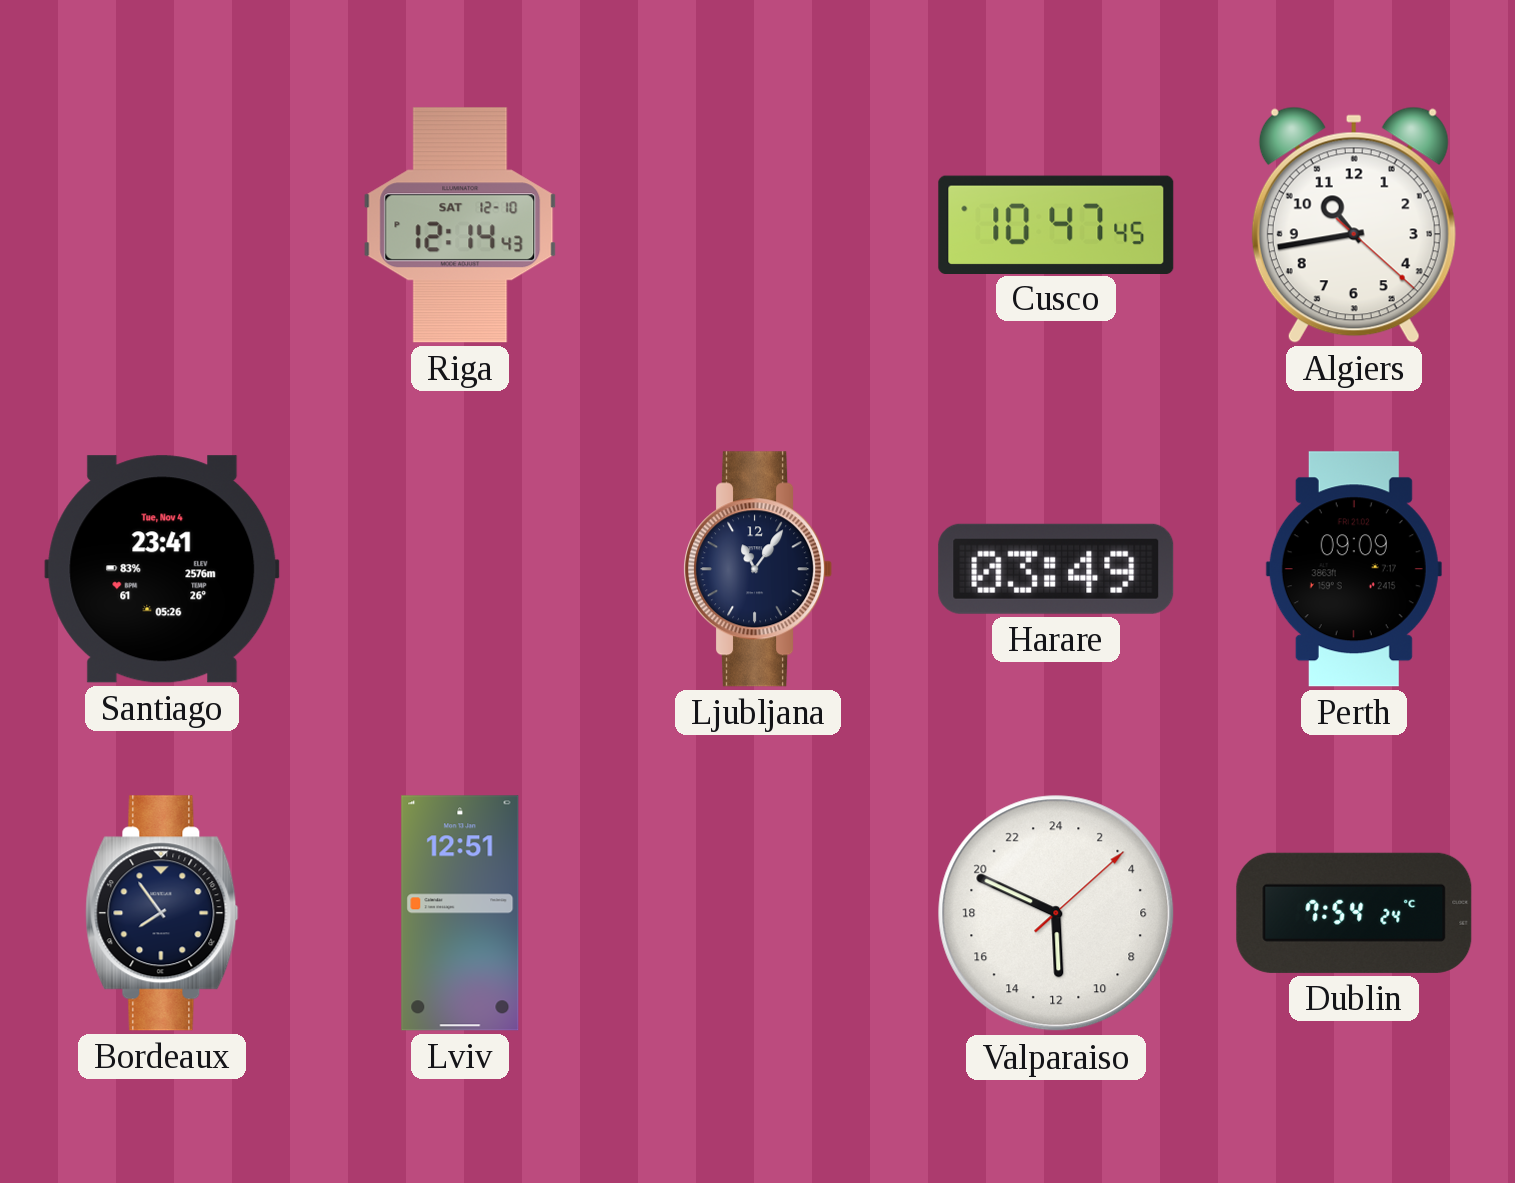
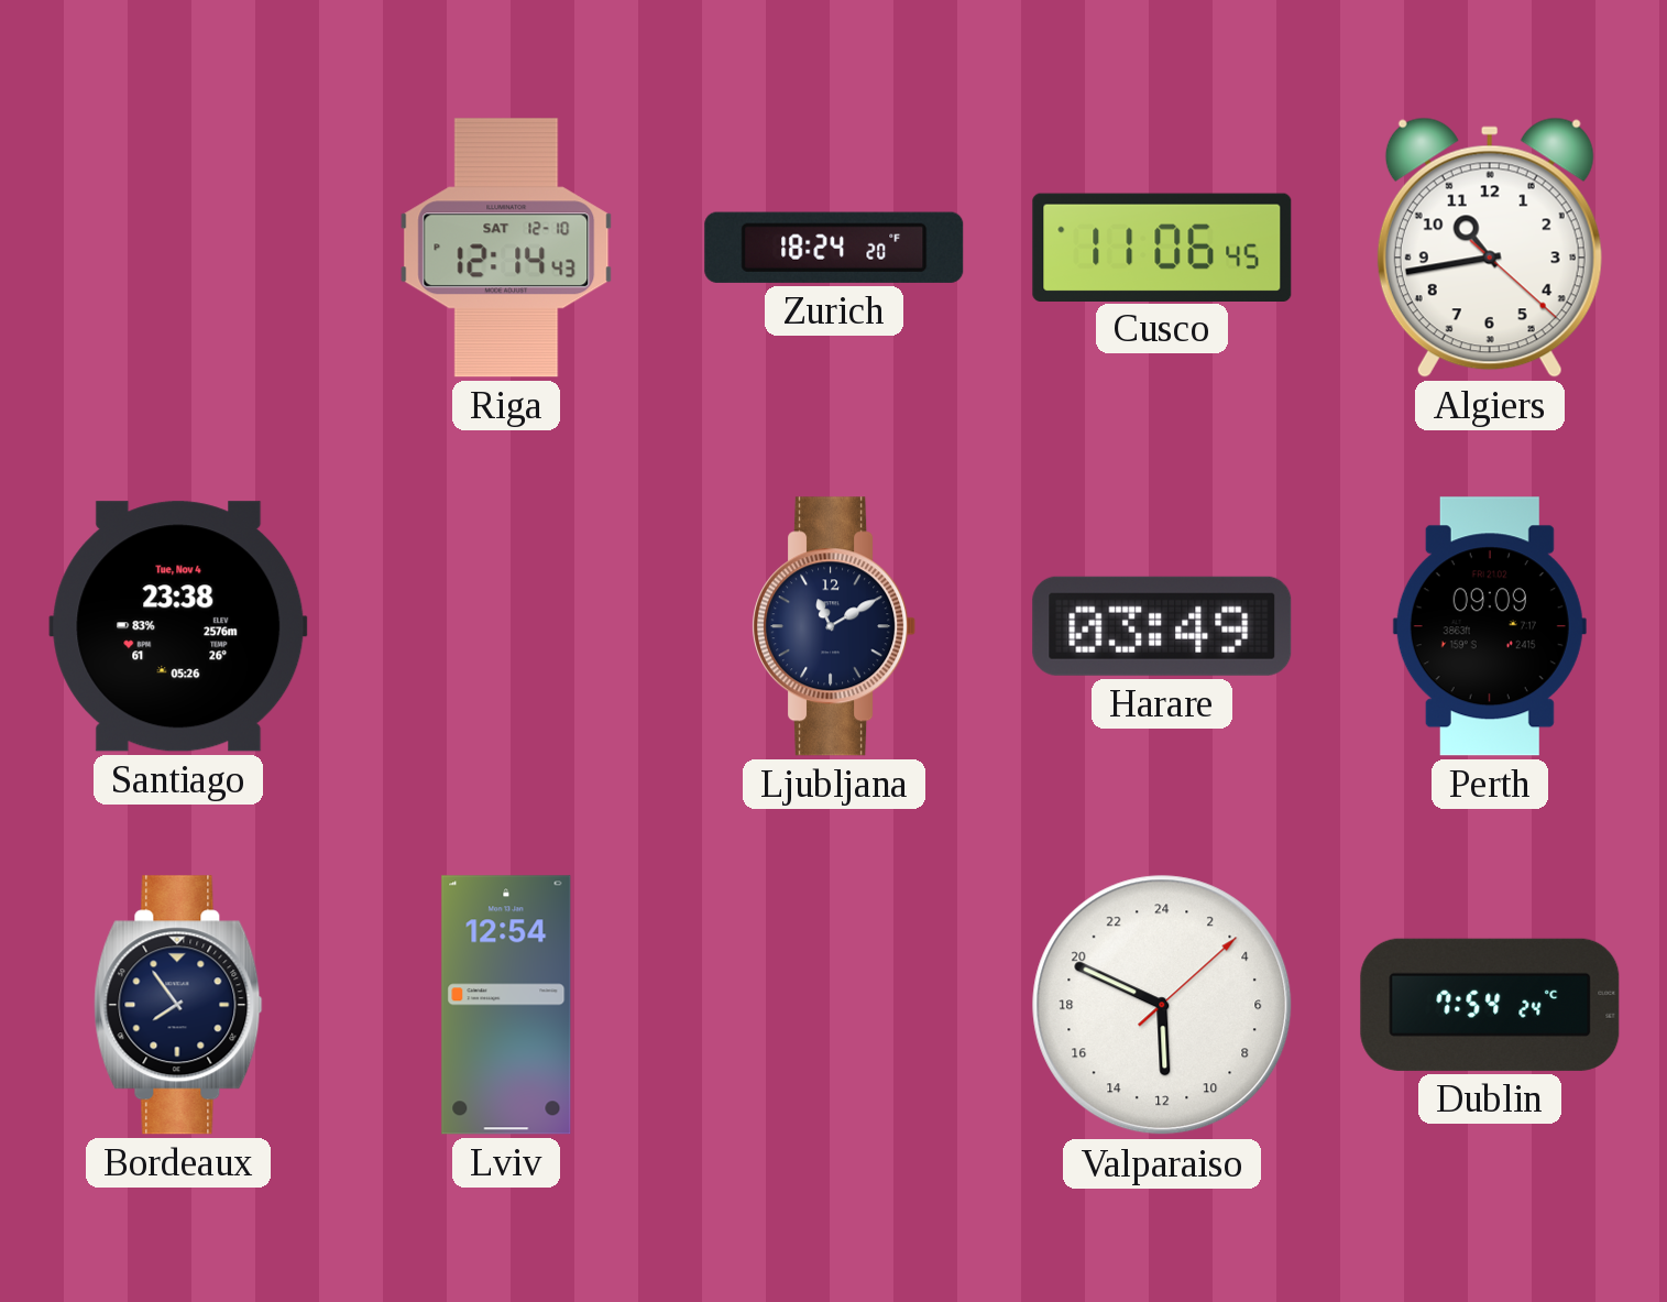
Zurich: none -> 18:24
Cusco: 10:47 -> 11:06
Santiago: 23:41 -> 23:38
Ljubljana: 11:06 -> 11:10
Lviv: 12:51 -> 12:54
